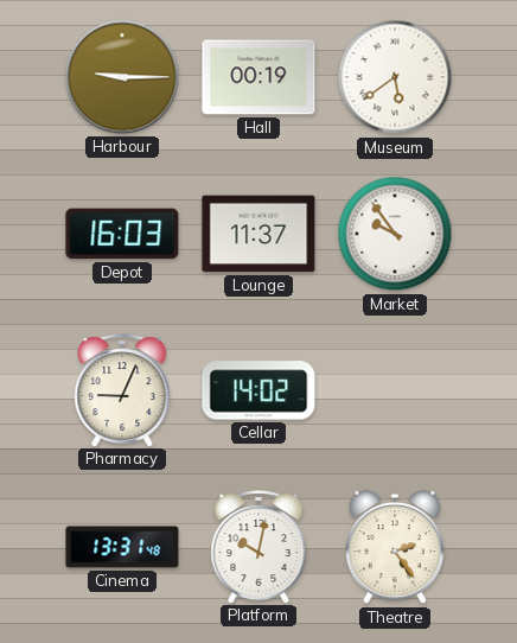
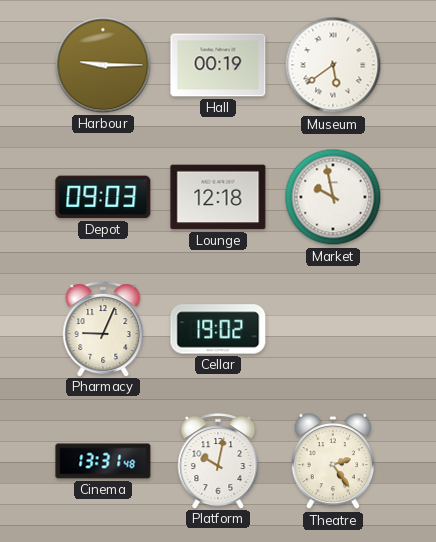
Depot: 16:03 -> 09:03
Lounge: 11:37 -> 12:18
Market: 9:54 -> 9:58
Cellar: 14:02 -> 19:02
